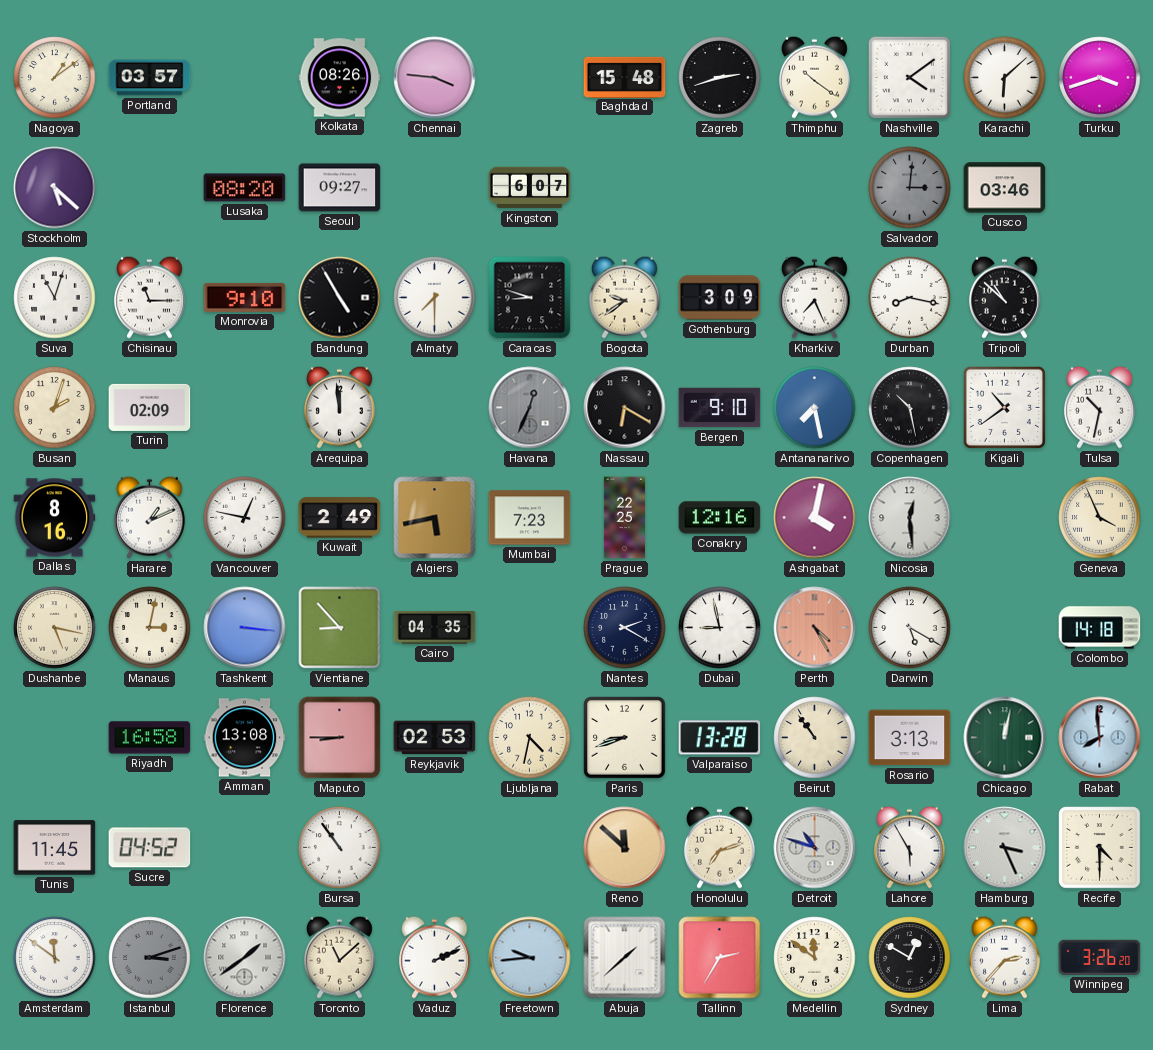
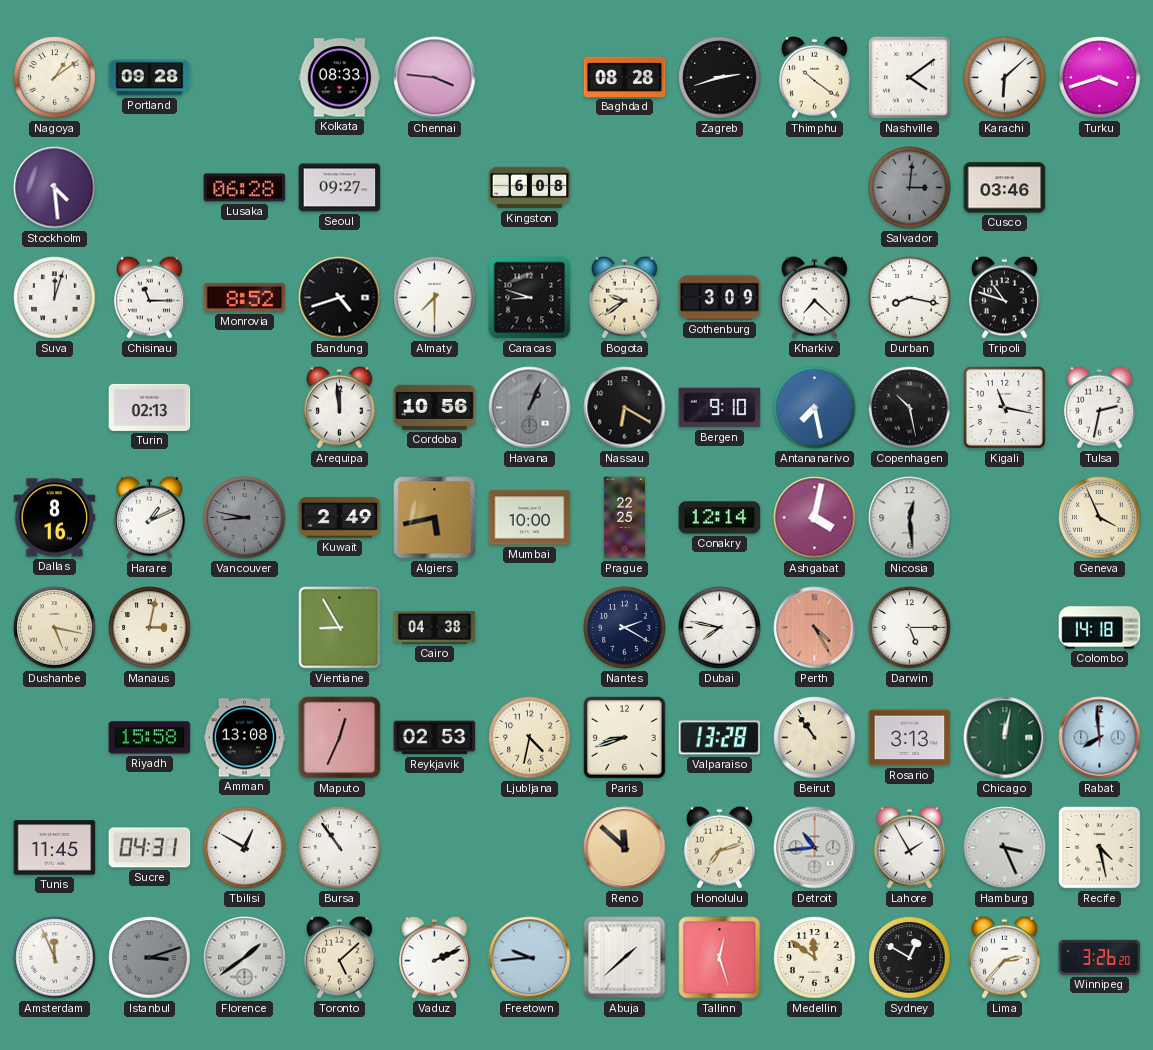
Portland: 03:57 -> 09:28
Kolkata: 08:26 -> 08:33
Baghdad: 15:48 -> 08:28
Stockholm: 5:22 -> 4:29
Lusaka: 08:20 -> 06:28
Kingston: 6:07 -> 6:08
Suva: 11:03 -> 12:03
Monrovia: 9:10 -> 8:52
Bandung: 4:55 -> 4:42
Kharkiv: 7:26 -> 7:22
Tripoli: 10:52 -> 10:48
Busan: 2:03 -> none
Turin: 02:09 -> 02:13
Cordoba: none -> 10:56
Havana: 12:34 -> 1:04
Kigali: 10:39 -> 11:17
Tulsa: 10:32 -> 2:32
Vancouver: 12:47 -> 8:47
Vancouver dial: white -> grey
Mumbai: 7:23 -> 10:00
Conakry: 12:16 -> 12:14
Tashkent: 3:16 -> none
Vientiane: 8:53 -> 8:55
Cairo: 04:35 -> 04:38
Dubai: 8:58 -> 7:47
Darwin: 5:20 -> 5:15
Riyadh: 16:58 -> 15:58
Maputo: 8:45 -> 12:34
Sucre: 04:52 -> 04:31
Tbilisi: none -> 12:50
Detroit: 10:48 -> 10:44
Lahore: 5:55 -> 1:55
Recife: 4:30 -> 4:28
Amsterdam: 11:51 -> 11:56
Toronto: 11:08 -> 5:08
Tallinn: 2:35 -> 12:27
